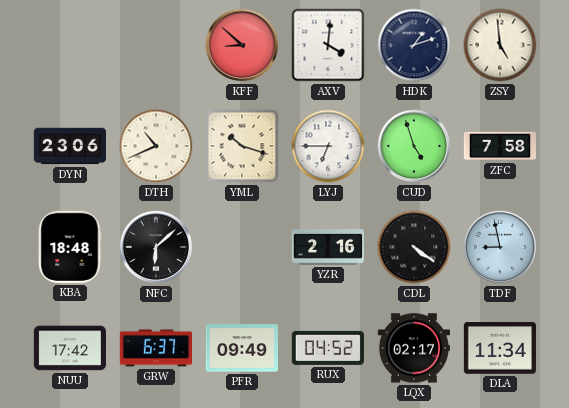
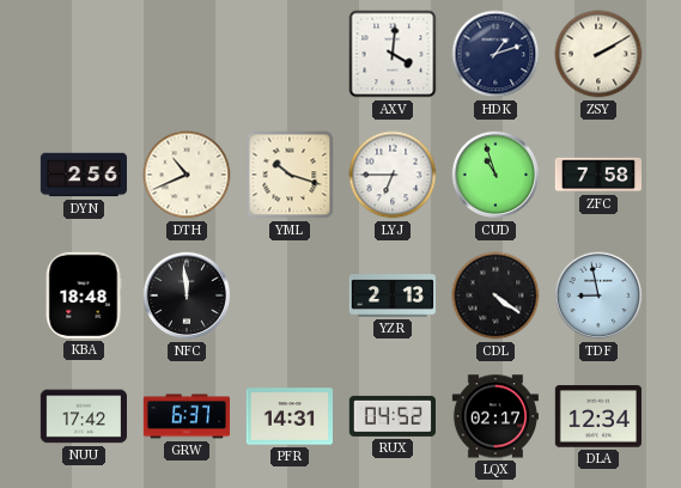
KFF: 8:52 -> none
ZSY: 4:59 -> 2:10
DYN: 23:06 -> 2:56
CUD: 4:57 -> 10:57
NFC: 6:08 -> 11:59
YZR: 2:16 -> 2:13
PFR: 09:49 -> 14:31
DLA: 11:34 -> 12:34
